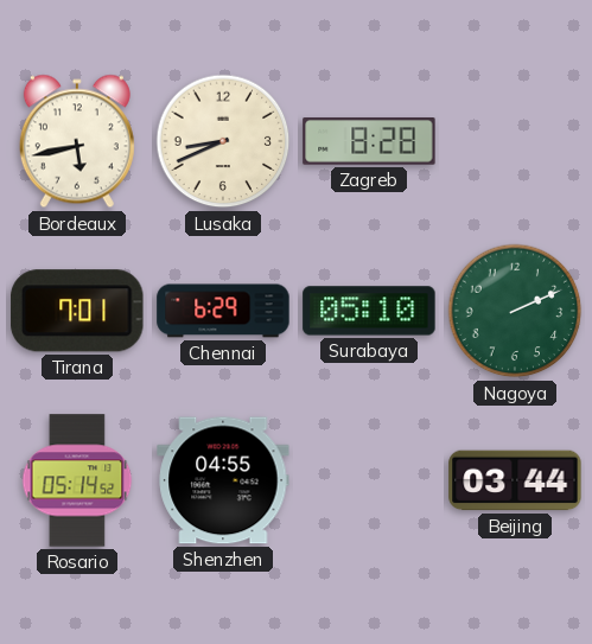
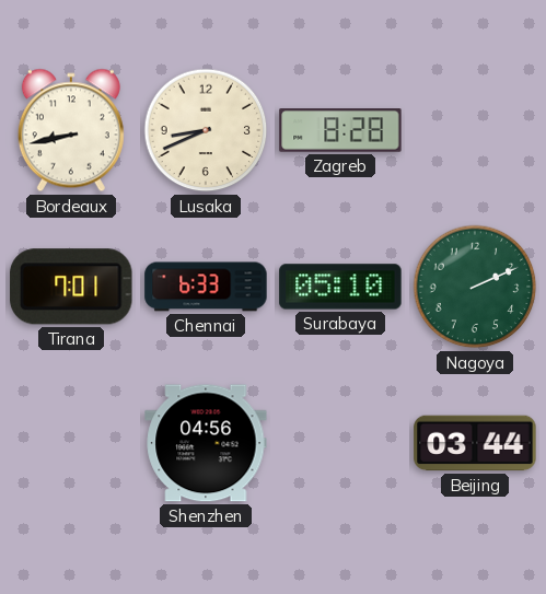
Bordeaux: 5:43 -> 8:43
Chennai: 6:29 -> 6:33
Rosario: 05:14 -> none
Shenzhen: 04:55 -> 04:56
